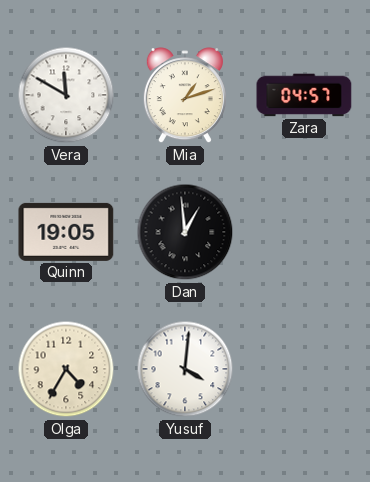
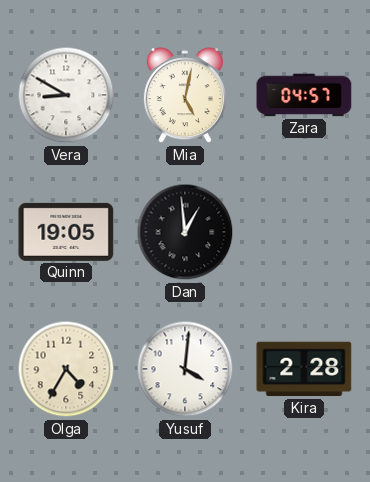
Vera: 11:50 -> 8:50
Mia: 1:12 -> 5:02
Kira: none -> 2:28
